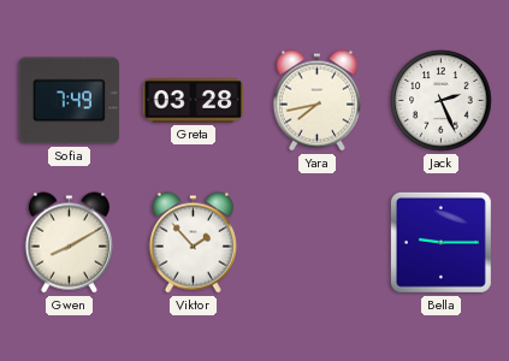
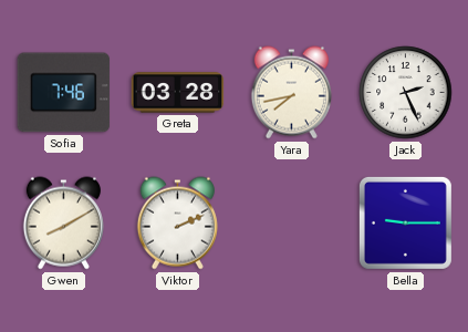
Sofia: 7:49 -> 7:46
Viktor: 1:53 -> 2:11
